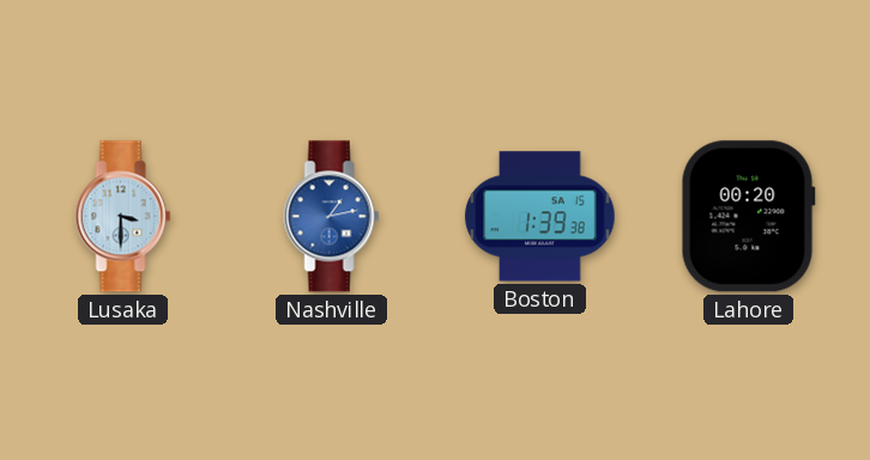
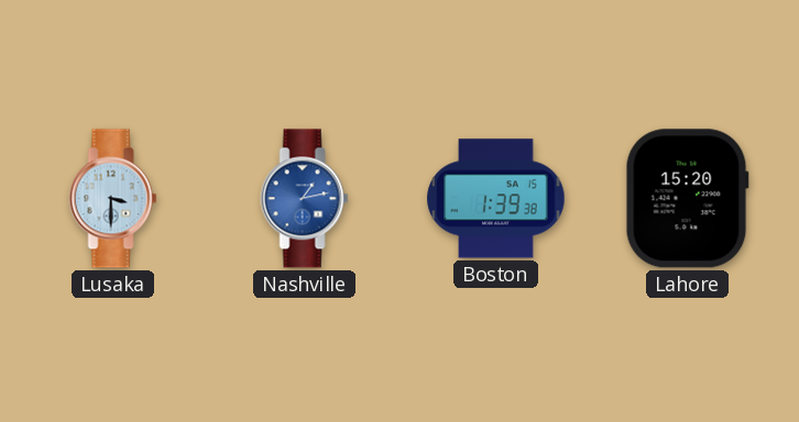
Lahore: 00:20 -> 15:20
